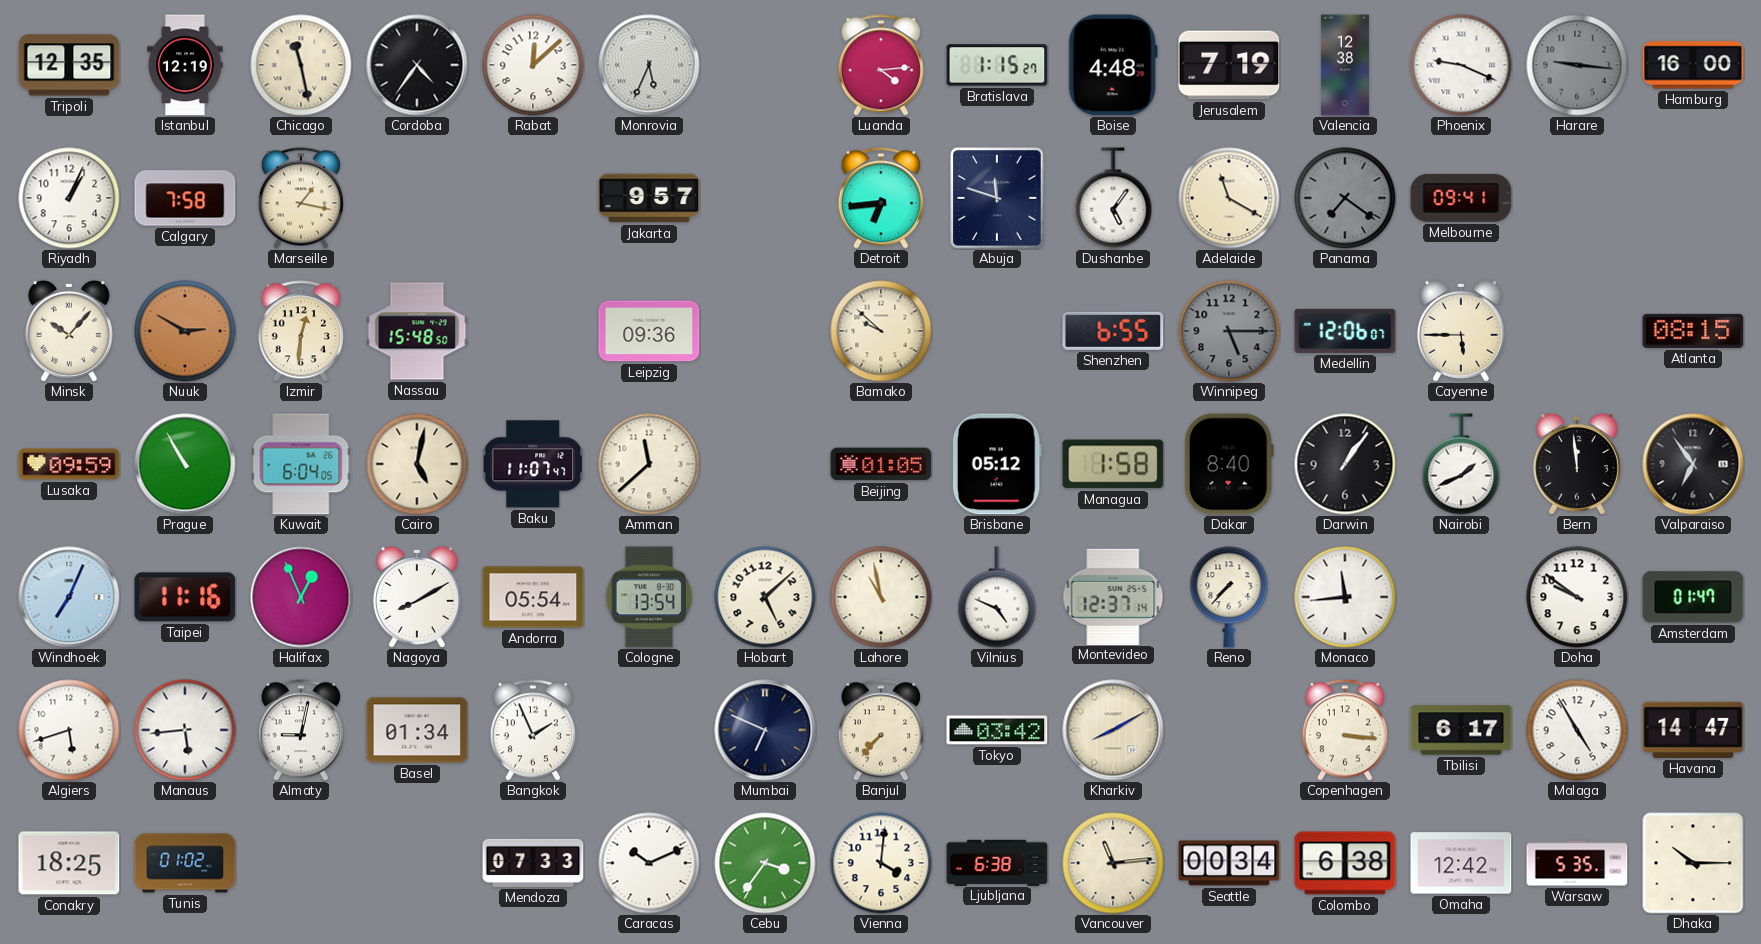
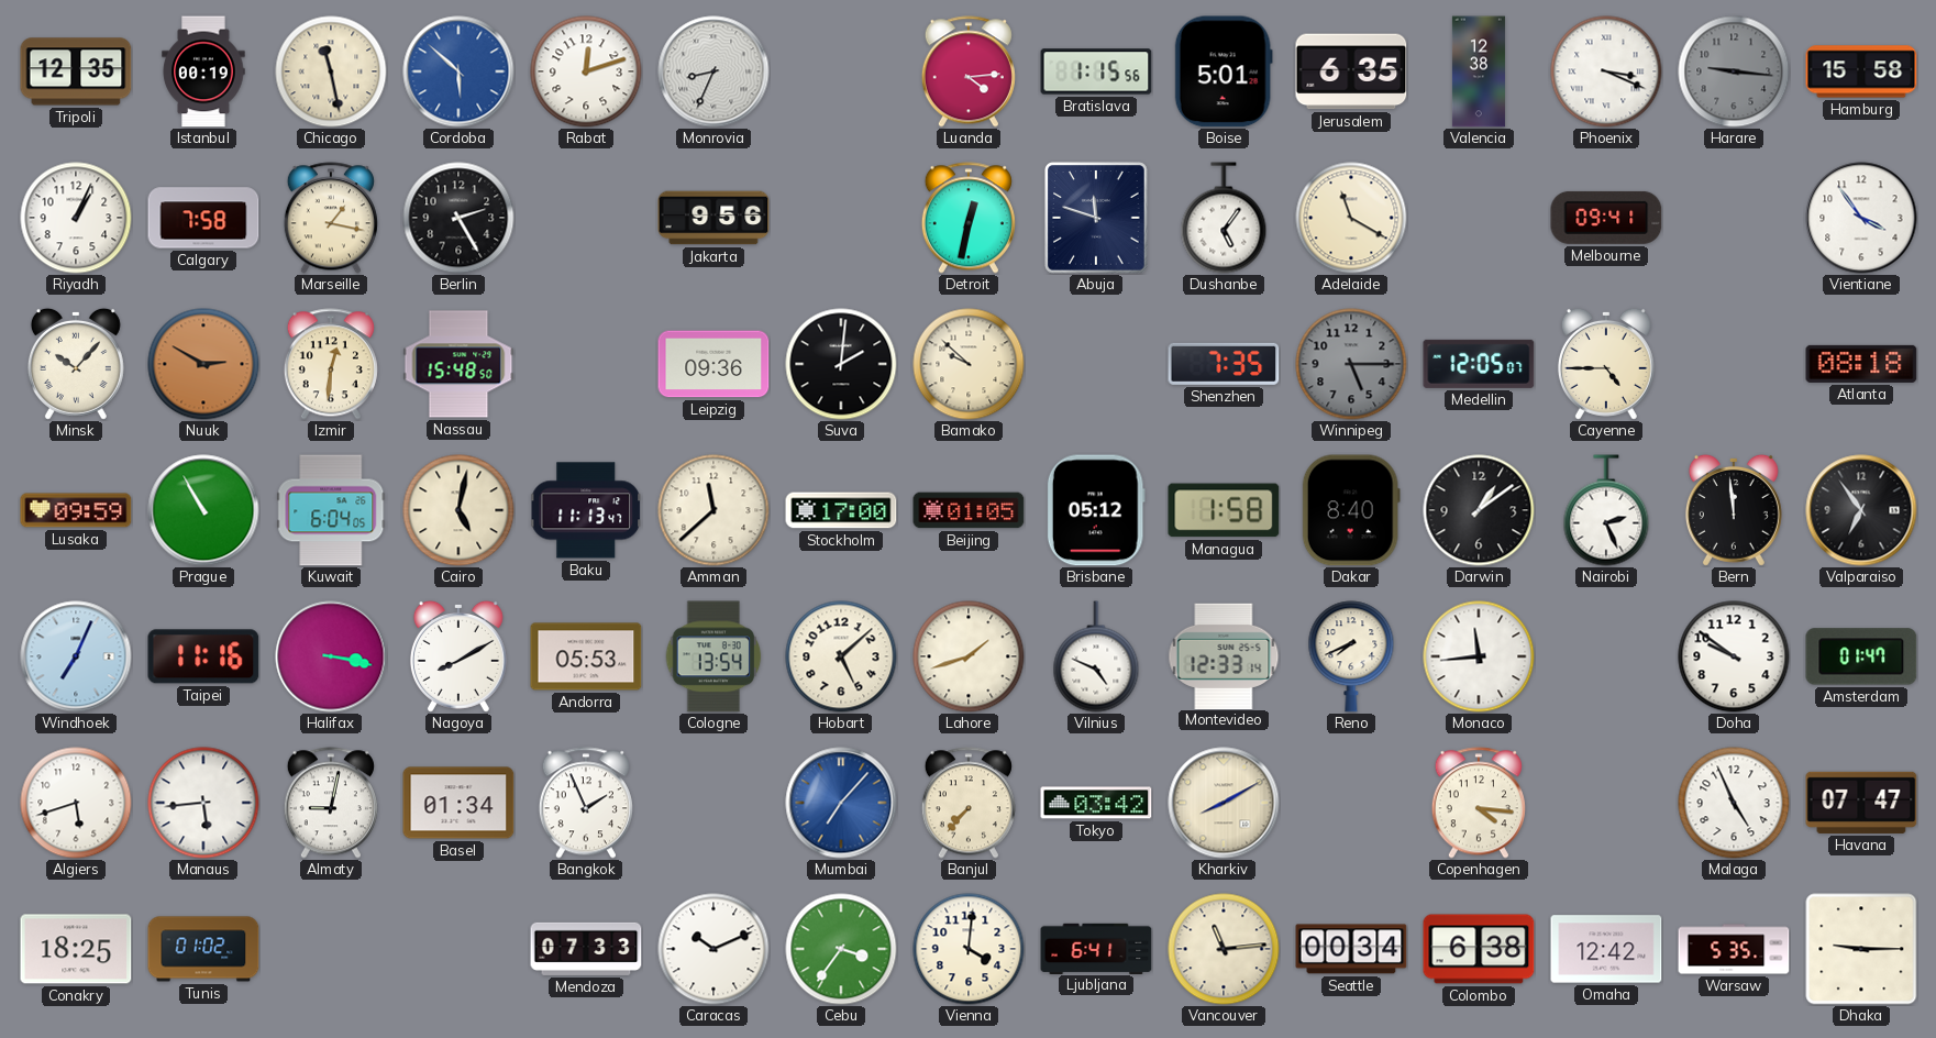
Istanbul: 12:19 -> 00:19
Cordoba: 4:36 -> 5:52
Cordoba dial: black -> blue
Rabat: 12:08 -> 12:12
Monrovia: 5:34 -> 8:34
Bratislava: 1:15:27 -> 1:15:56
Boise: 4:48 -> 5:01
Jerusalem: 7:19 -> 6:35
Phoenix: 9:19 -> 3:19
Hamburg: 16:00 -> 15:58
Berlin: none -> 2:25
Jakarta: 9:57 -> 9:56
Detroit: 6:44 -> 12:32
Panama: 7:21 -> none
Vientiane: none -> 3:54
Suva: none -> 2:01
Shenzhen: 6:55 -> 7:35
Medellin: 12:06 -> 12:05
Cayenne: 5:45 -> 4:45
Atlanta: 08:15 -> 08:18
Baku: 11:07 -> 11:13
Stockholm: none -> 17:00
Darwin: 1:06 -> 1:09
Nairobi: 1:41 -> 2:26
Halifax: 12:56 -> 3:17
Andorra: 05:54 -> 05:53
Lahore: 10:58 -> 1:42
Montevideo: 12:37 -> 12:33
Reno: 7:37 -> 7:41
Mumbai: 6:49 -> 7:07
Mumbai dial: navy -> blue
Copenhagen: 3:16 -> 4:16
Tbilisi: 6:17 -> none
Malaga: 4:55 -> 4:56
Havana: 14:47 -> 07:47
Ljubljana: 6:38 -> 6:41
Dhaka: 10:15 -> 9:15
